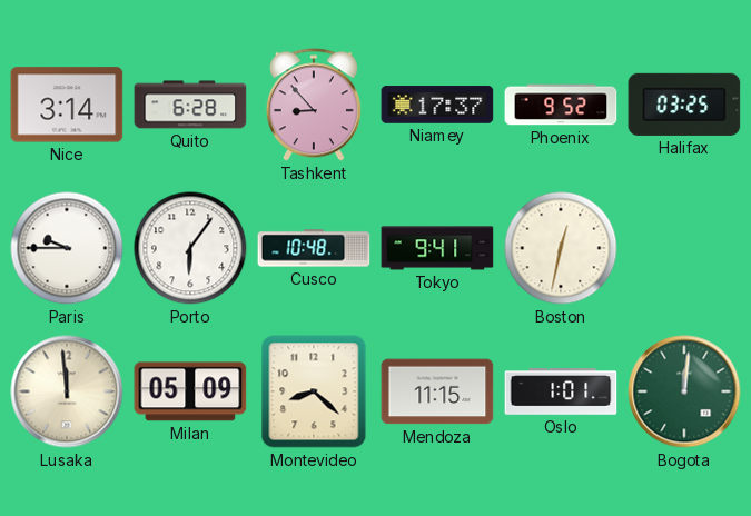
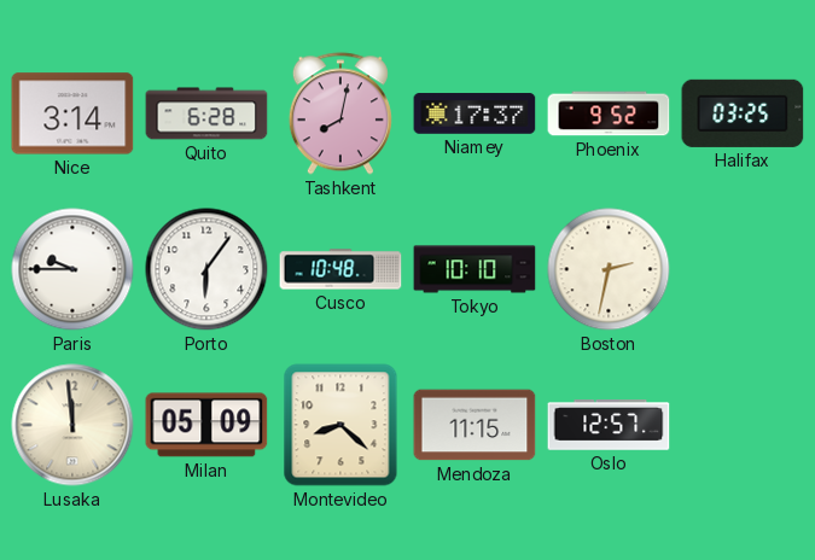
Tashkent: 8:53 -> 8:02
Tokyo: 9:41 -> 10:10
Boston: 12:32 -> 2:32
Oslo: 1:01 -> 12:57
Bogota: 12:01 -> none
